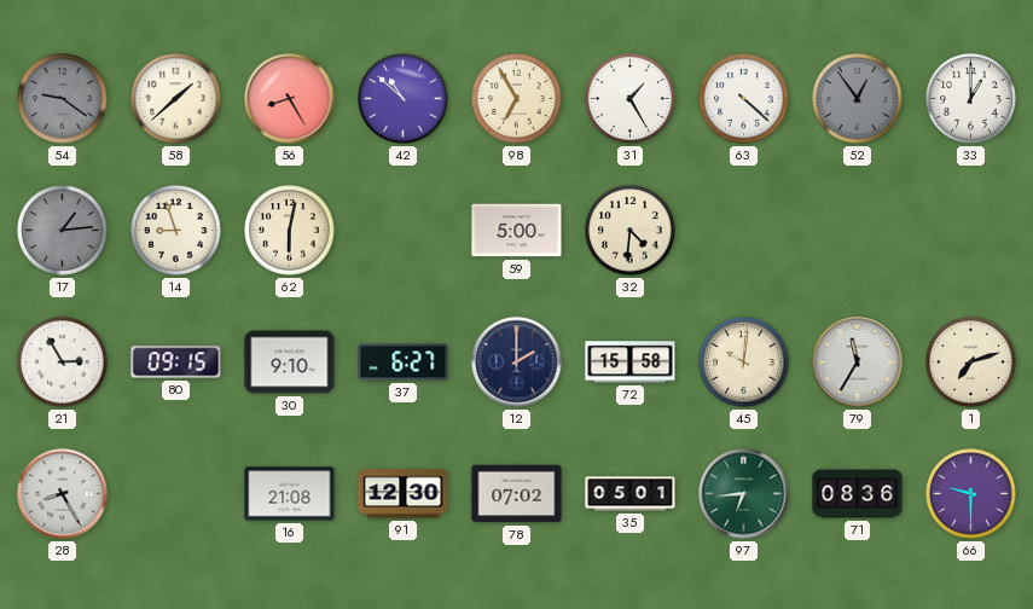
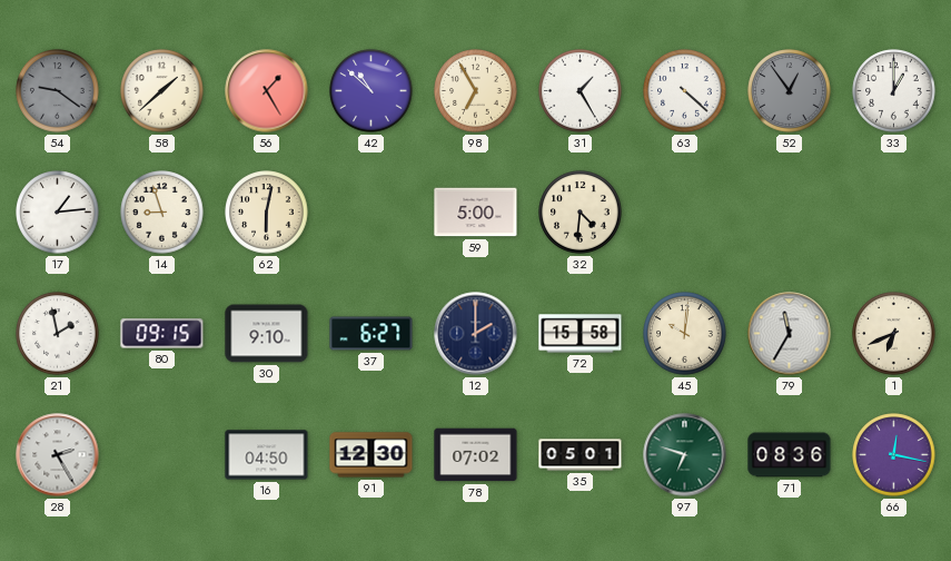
56: 8:25 -> 1:25
17 dial: grey -> white
21: 2:55 -> 1:58
1: 7:12 -> 6:41
28: 8:25 -> 2:25
16: 21:08 -> 04:50
97: 6:44 -> 6:48
66: 9:30 -> 12:17
